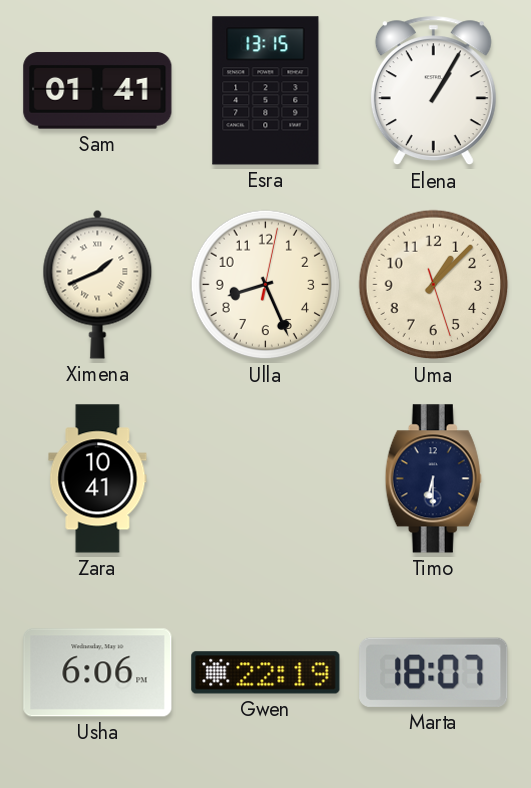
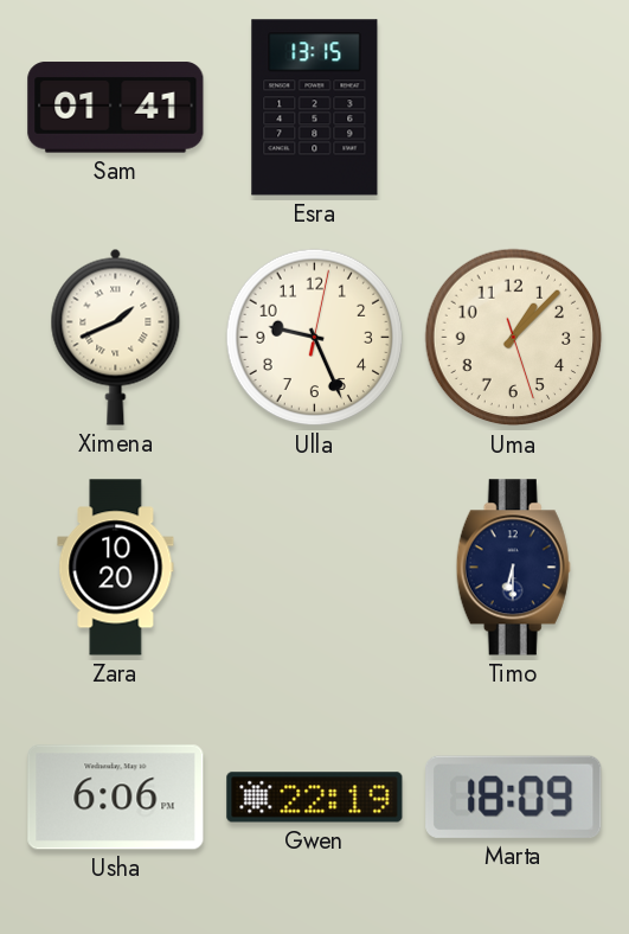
Elena: 1:05 -> none
Ulla: 8:26 -> 9:26
Zara: 10:41 -> 10:20
Marta: 18:07 -> 18:09
